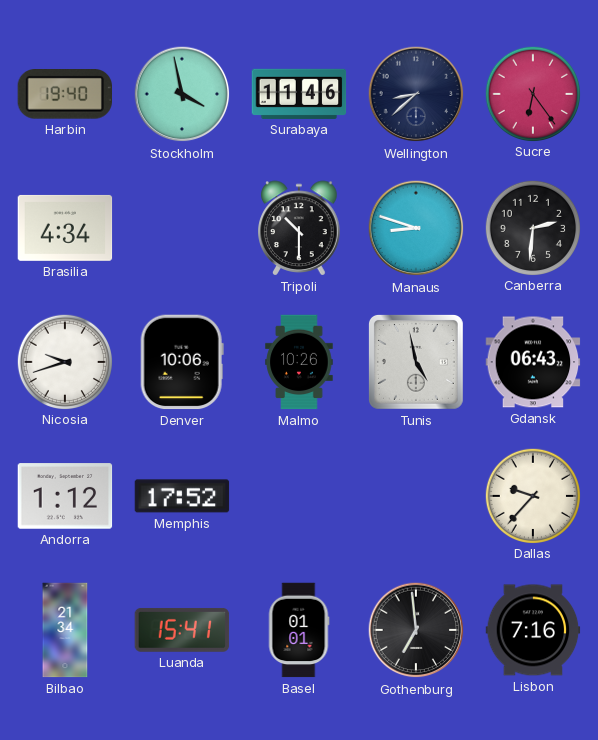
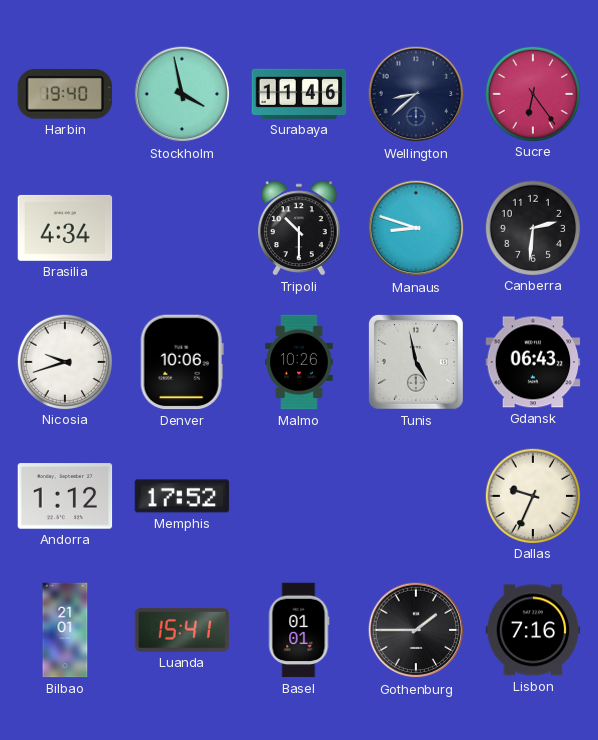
Dallas: 9:37 -> 9:34
Bilbao: 21:34 -> 21:01
Gothenburg: 6:59 -> 1:45
